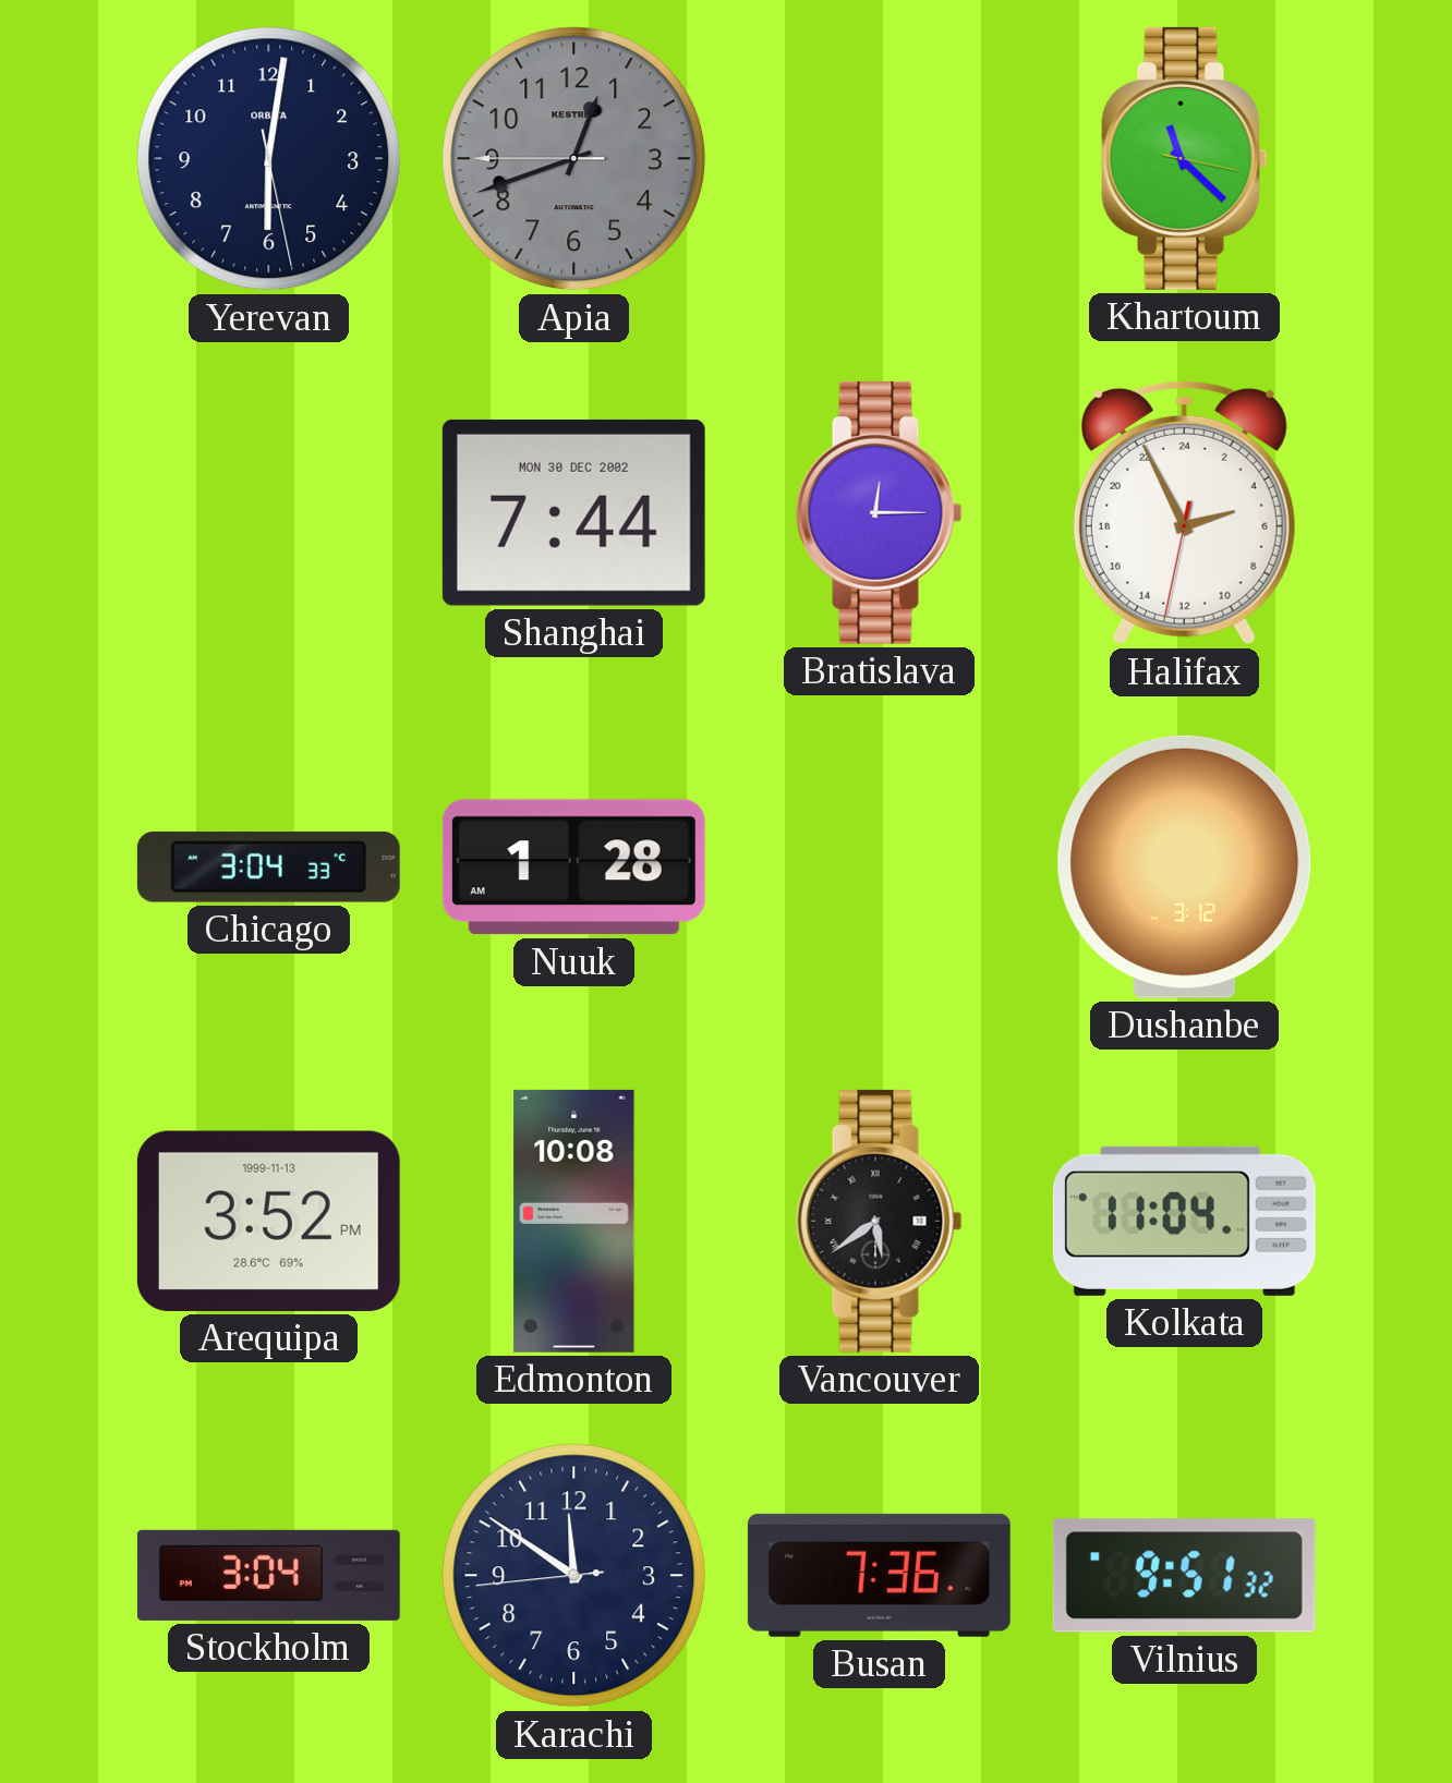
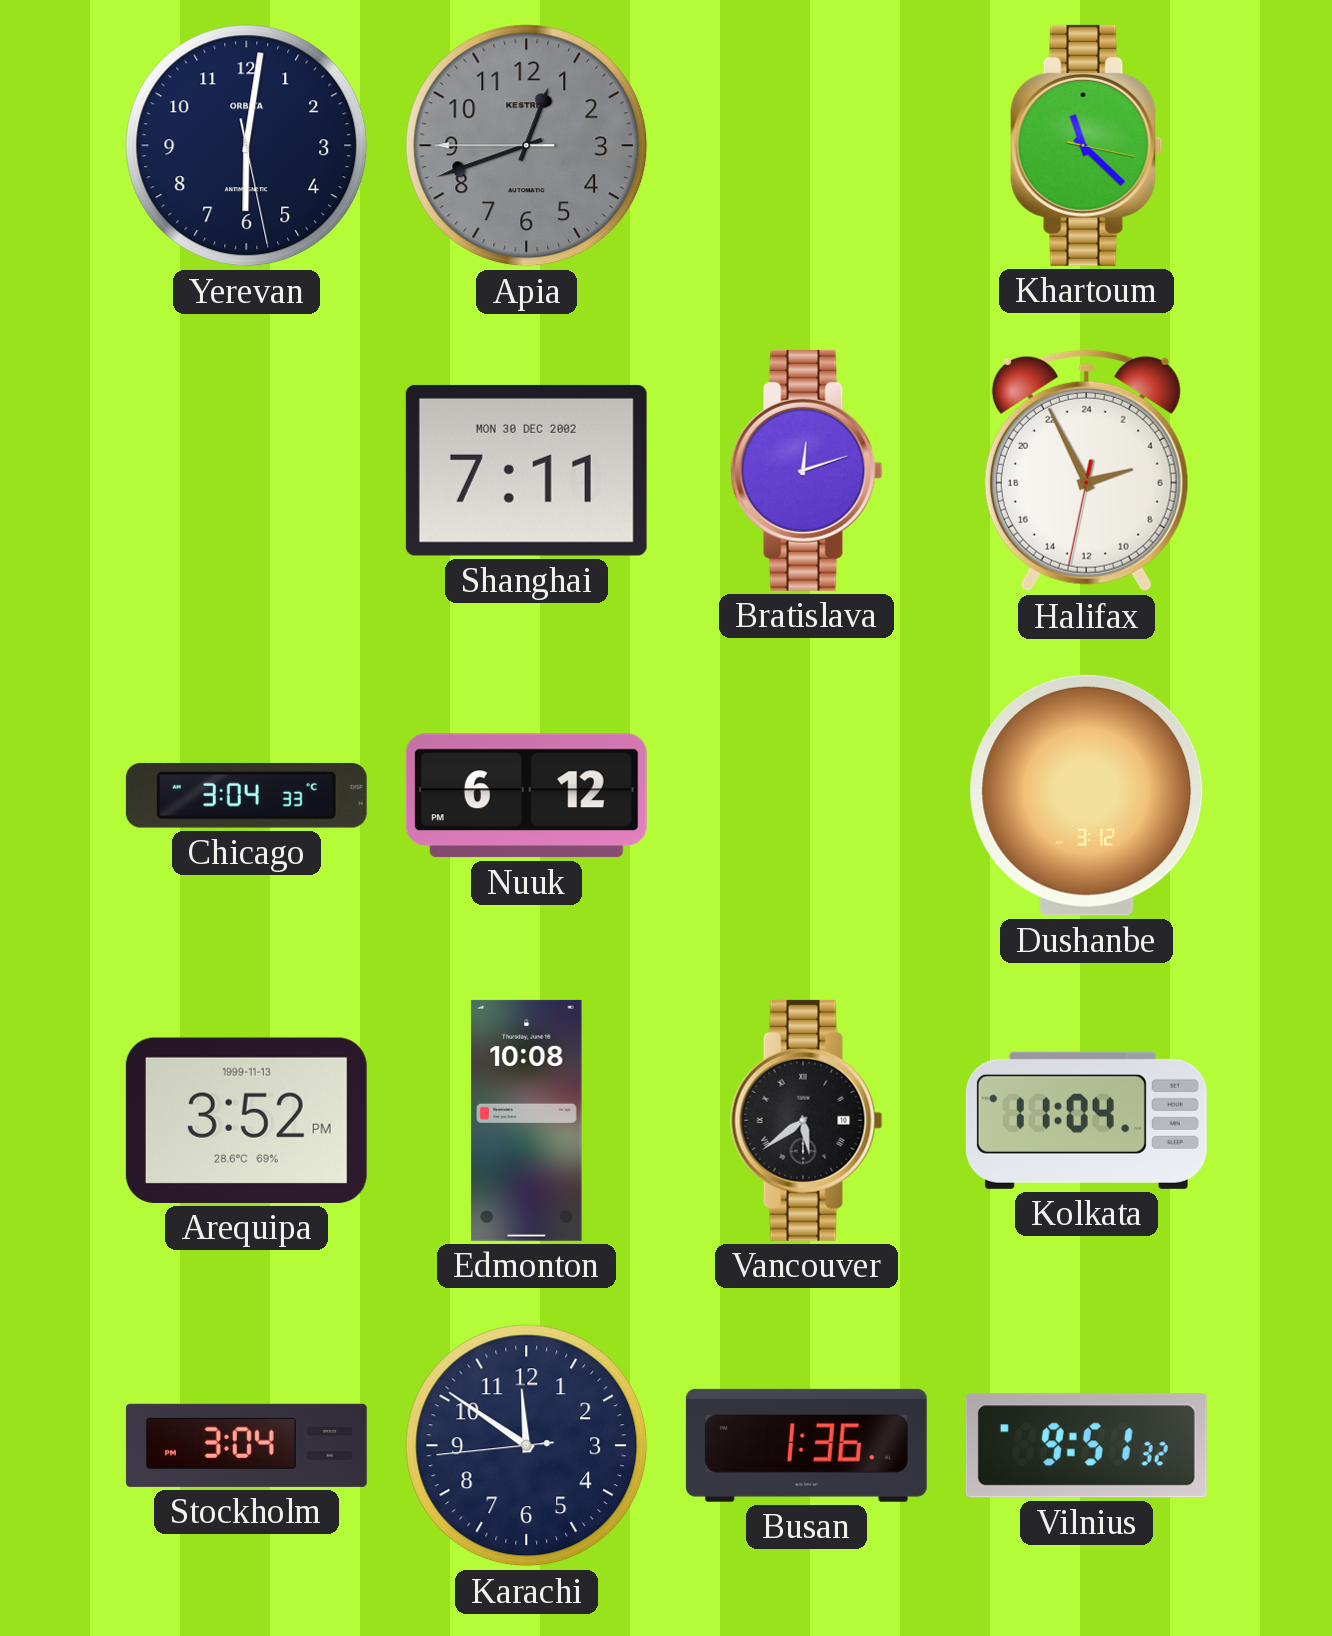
Shanghai: 7:44 -> 7:11
Bratislava: 12:15 -> 12:12
Nuuk: 1:28 -> 6:12
Busan: 7:36 -> 1:36
